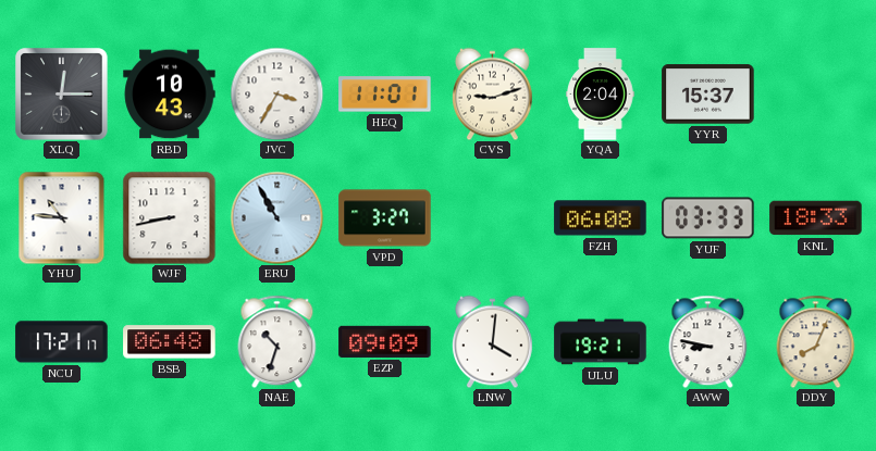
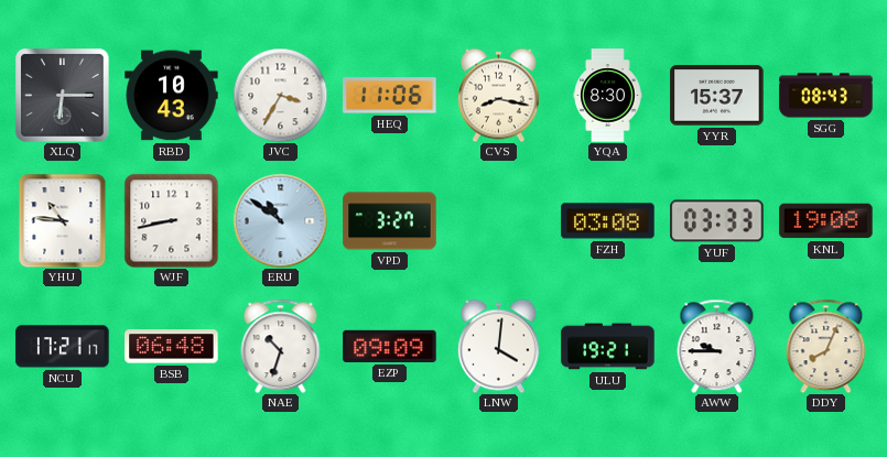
XLQ: 12:15 -> 6:15
HEQ: 11:01 -> 11:06
CVS: 9:12 -> 8:17
YQA: 2:04 -> 8:30
SGG: none -> 08:43
ERU: 10:55 -> 10:51
FZH: 06:08 -> 03:08
KNL: 18:33 -> 19:08
AWW: 8:47 -> 9:45
